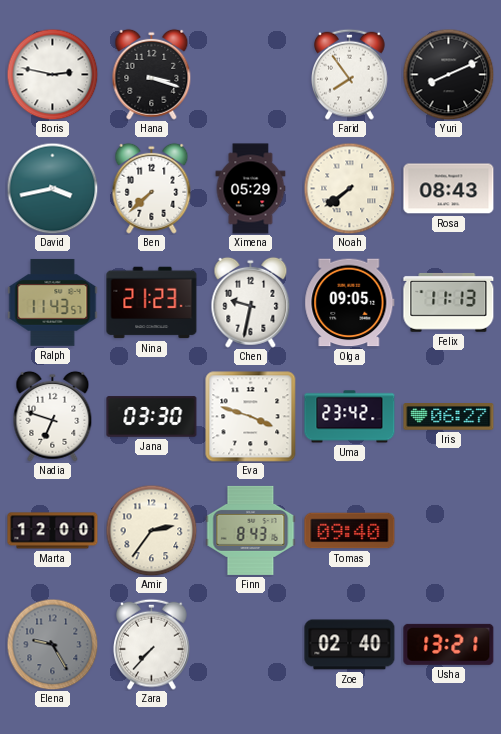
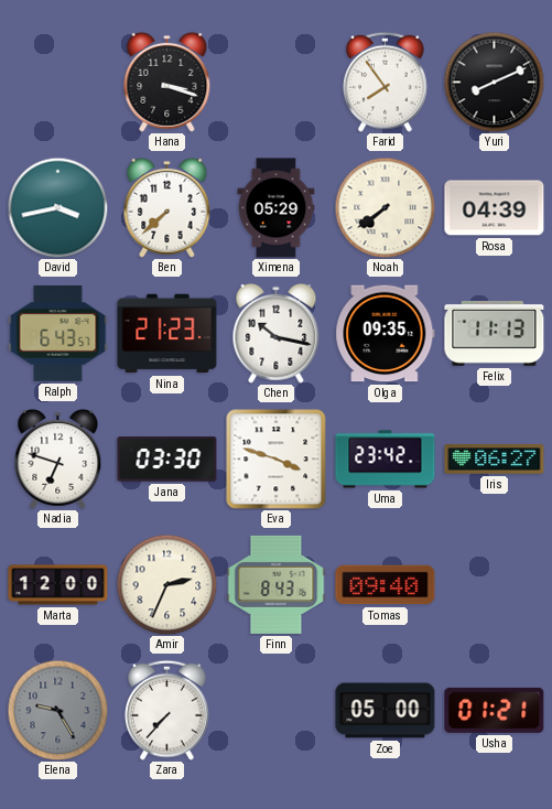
Boris: 2:47 -> none
Rosa: 08:43 -> 04:39
Ralph: 11:43 -> 6:43
Chen: 9:32 -> 10:17
Olga: 09:05 -> 09:35
Amir: 2:36 -> 2:34
Zoe: 02:40 -> 05:00
Usha: 13:21 -> 01:21
